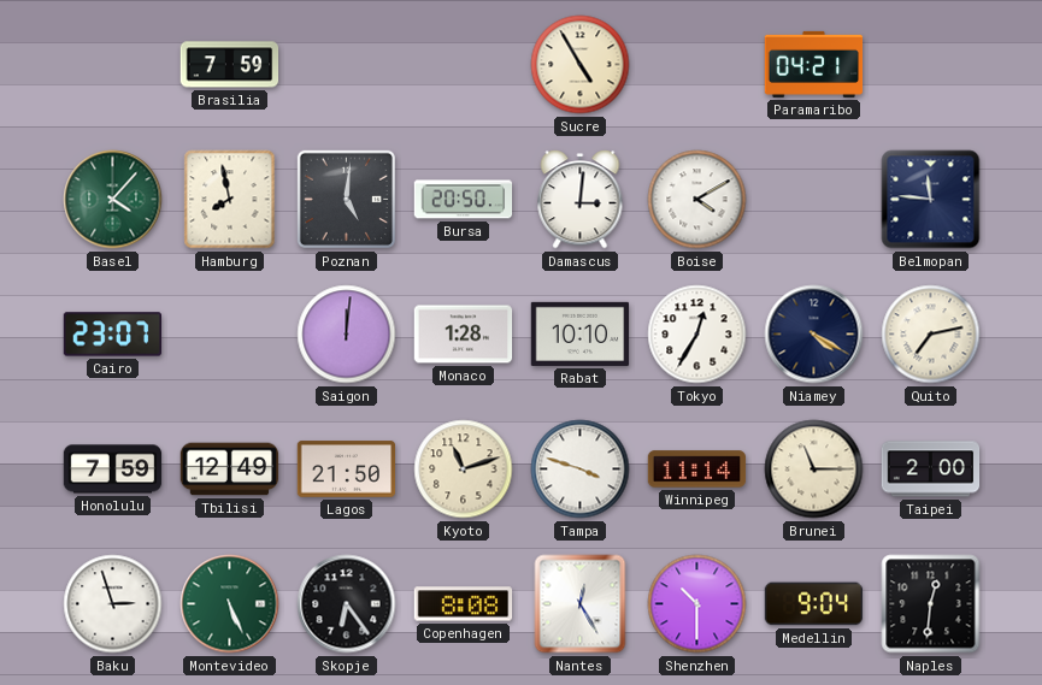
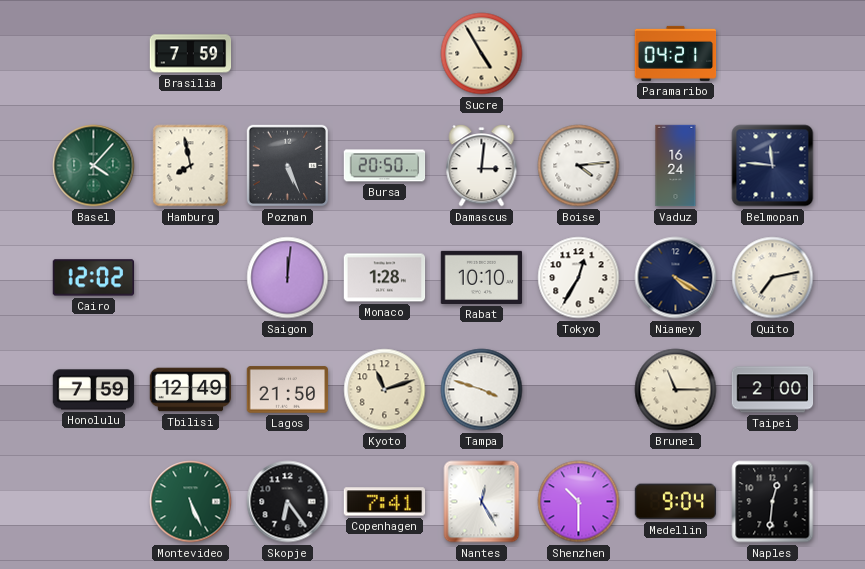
Poznan: 5:01 -> 5:26
Boise: 4:10 -> 4:14
Vaduz: none -> 16:24
Cairo: 23:07 -> 12:02
Winnipeg: 11:14 -> none
Baku: 2:57 -> none
Copenhagen: 8:08 -> 7:41
